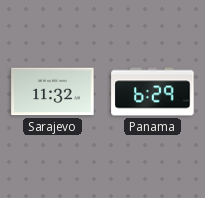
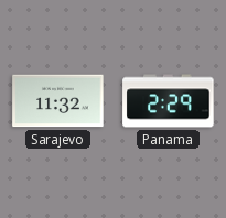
Panama: 6:29 -> 2:29
